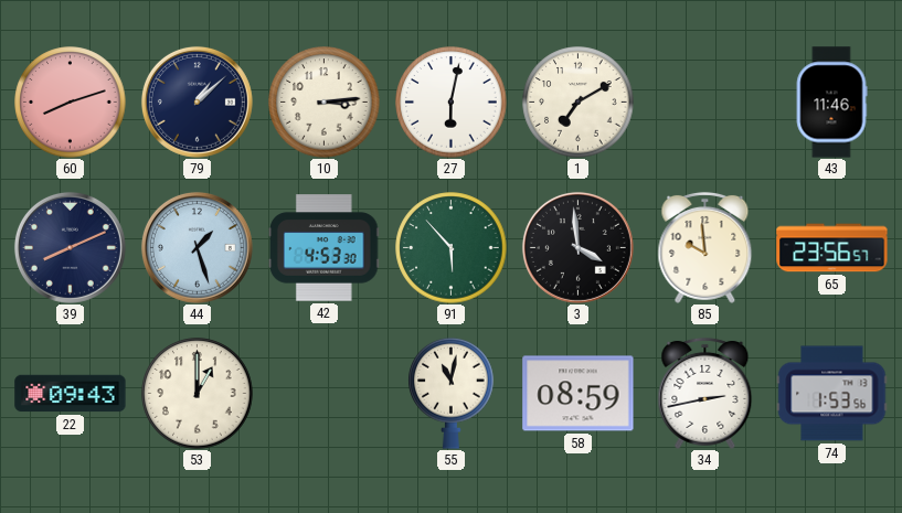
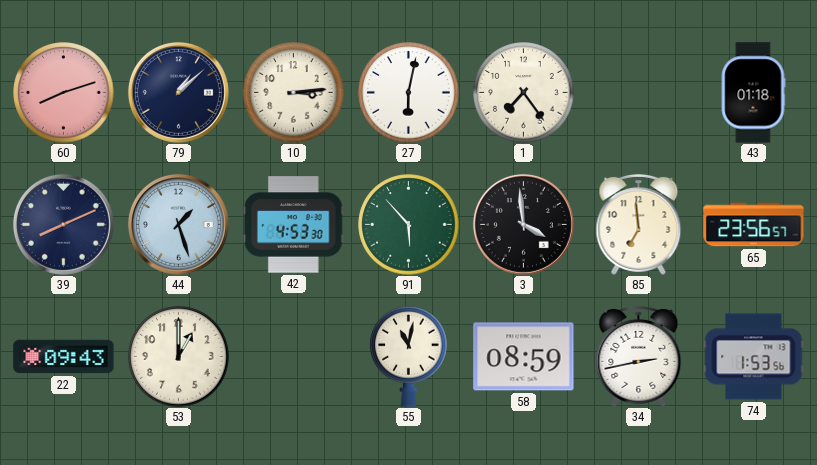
1: 7:10 -> 7:24
43: 11:46 -> 01:18
85: 9:59 -> 6:59
